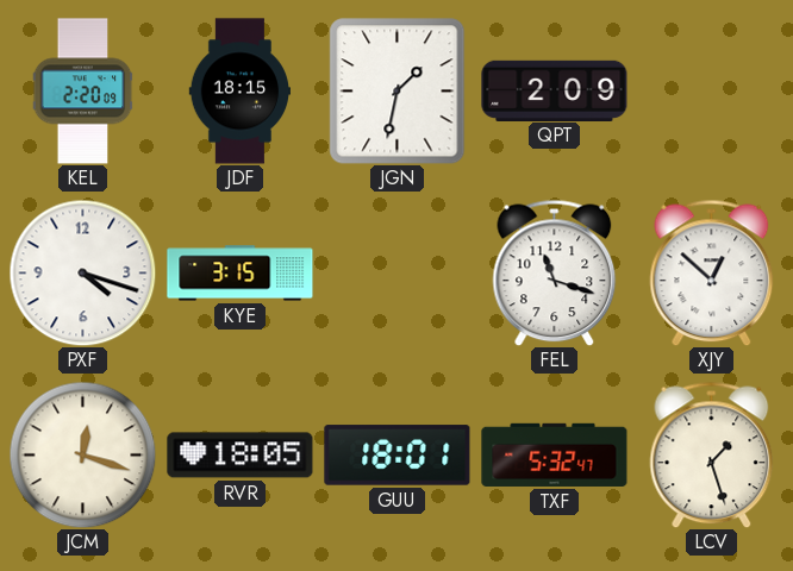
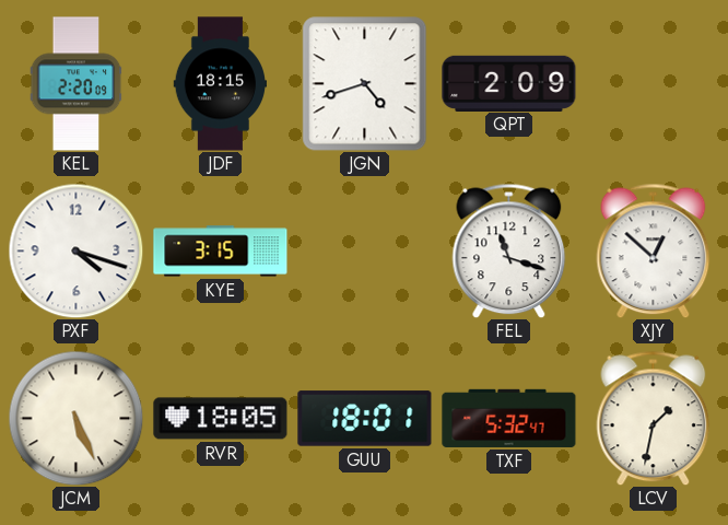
JGN: 1:32 -> 4:42
JCM: 12:18 -> 5:26
LCV: 1:27 -> 1:32
